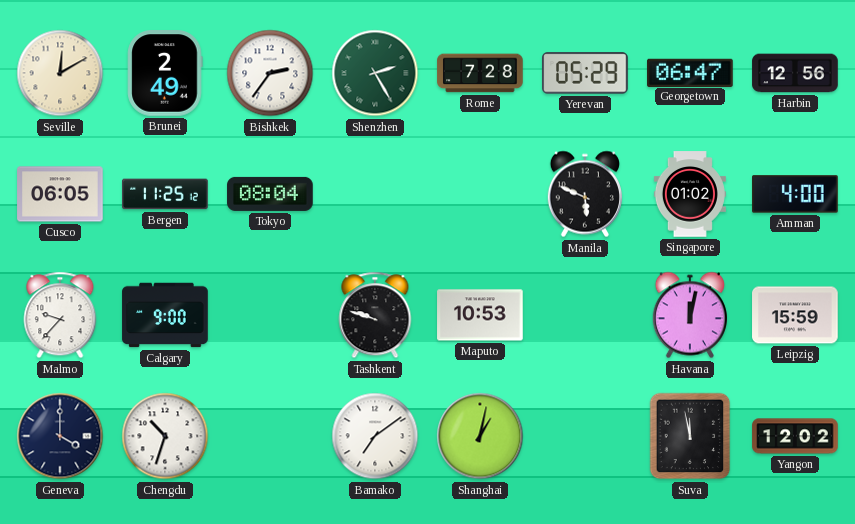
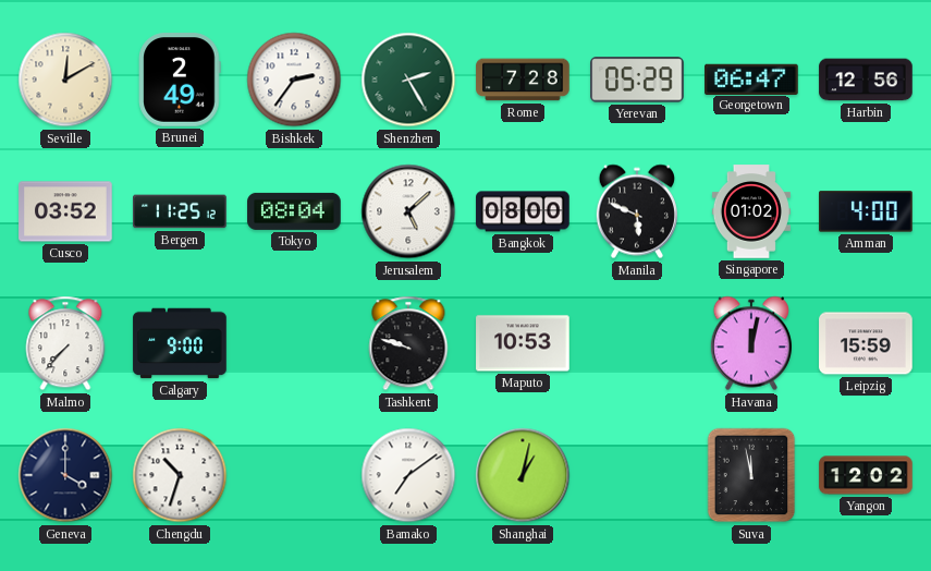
Cusco: 06:05 -> 03:52
Jerusalem: none -> 5:08
Bangkok: none -> 08:00
Malmo: 9:37 -> 7:37
